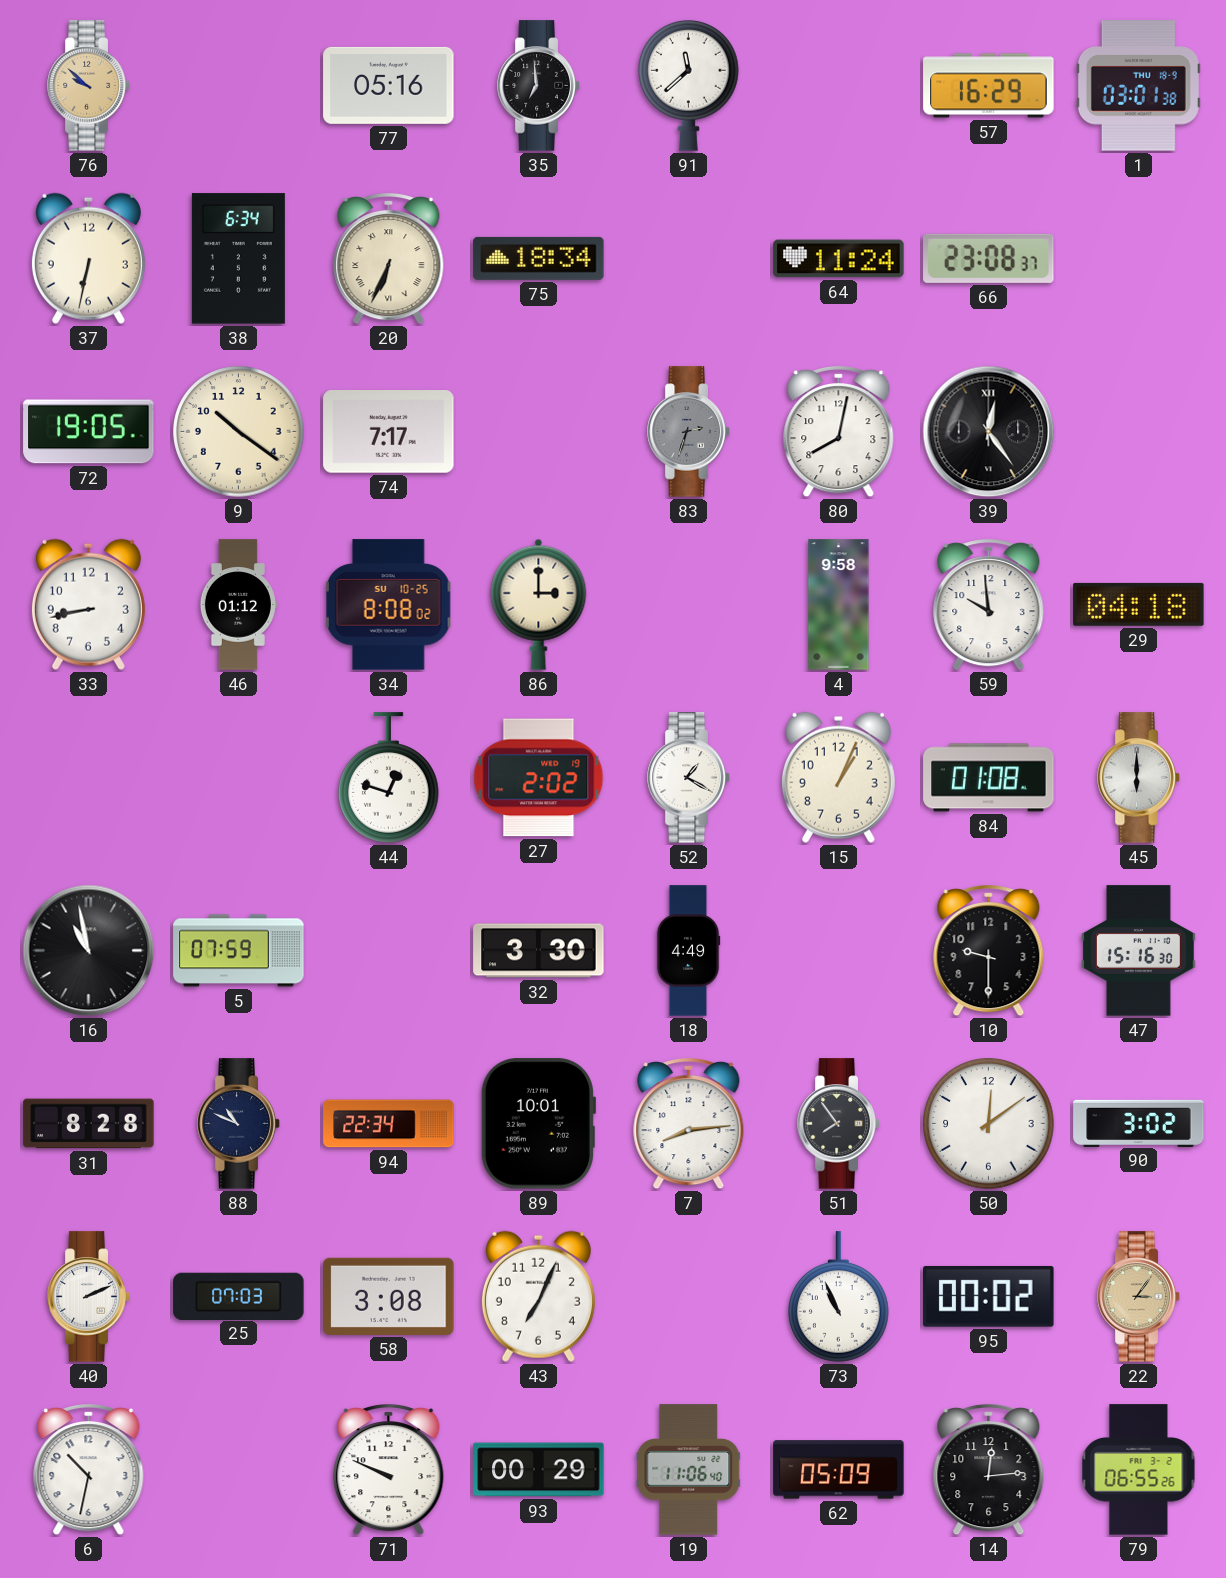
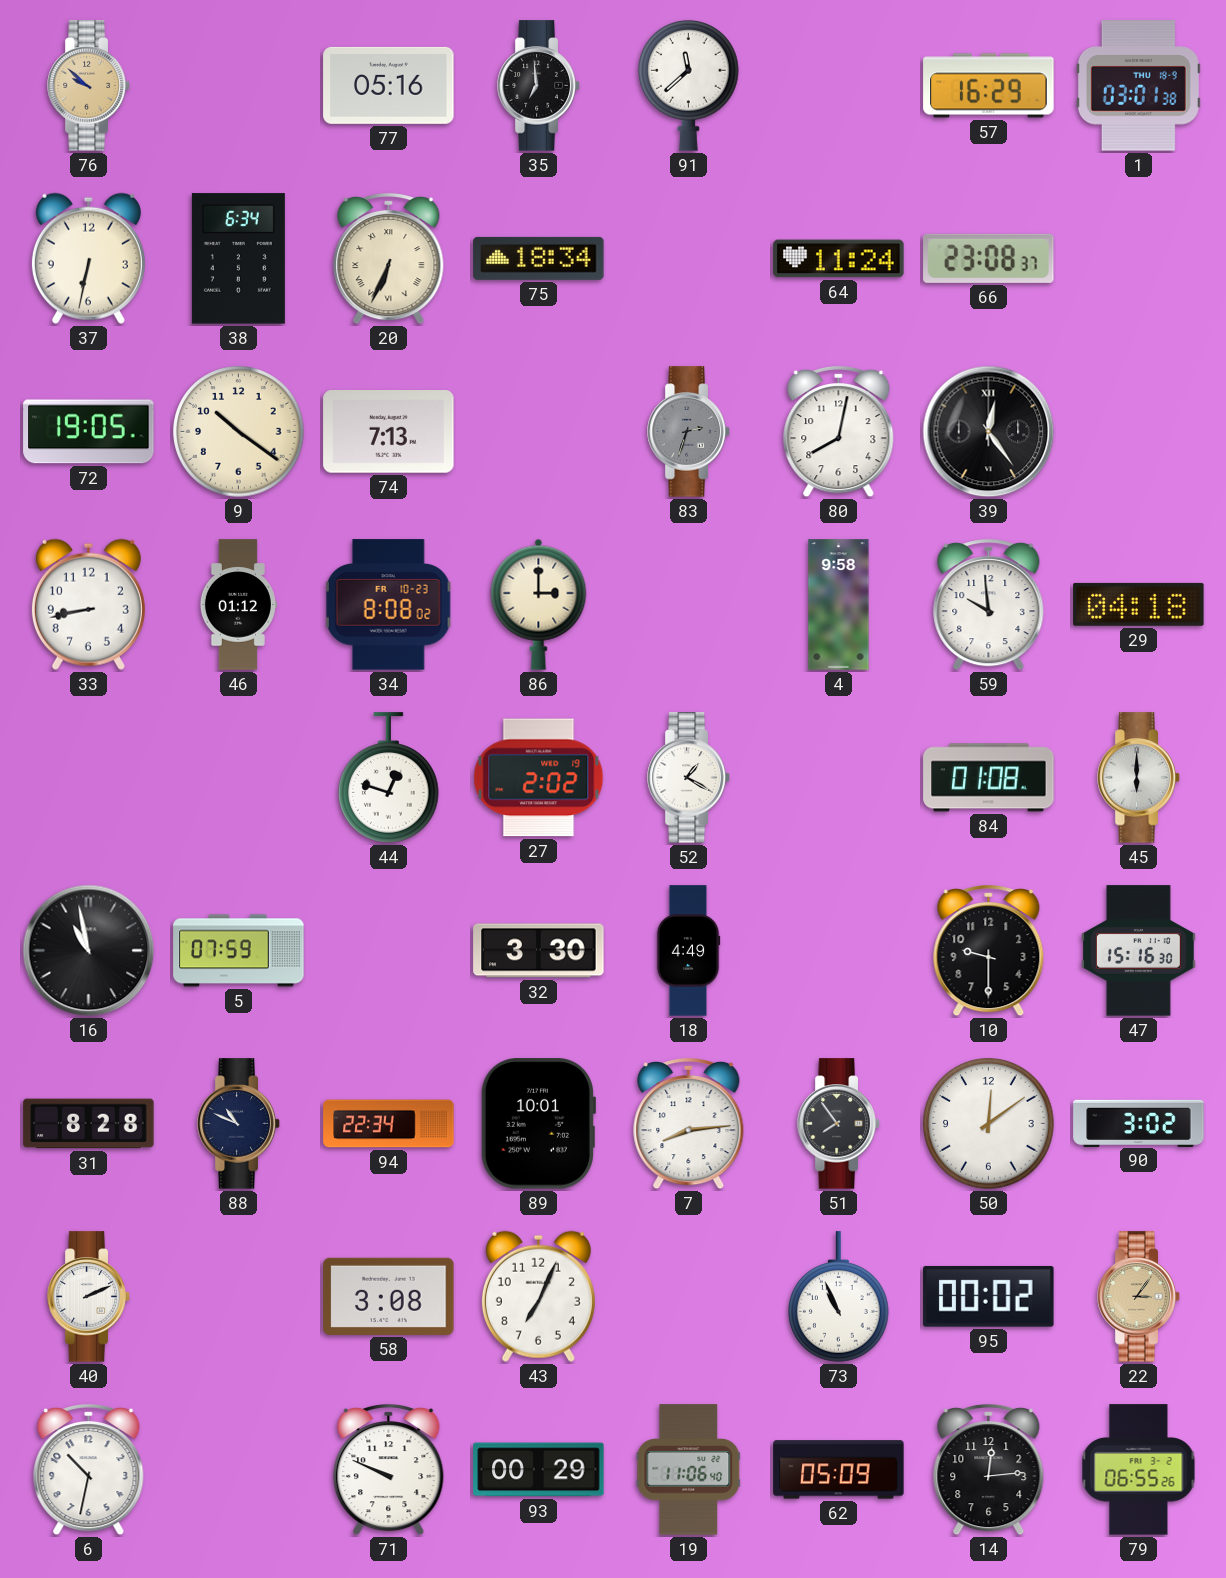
74: 7:17 -> 7:13
34 date: SU 10-25 -> FR 10-23
15: 1:04 -> none
25: 07:03 -> none
